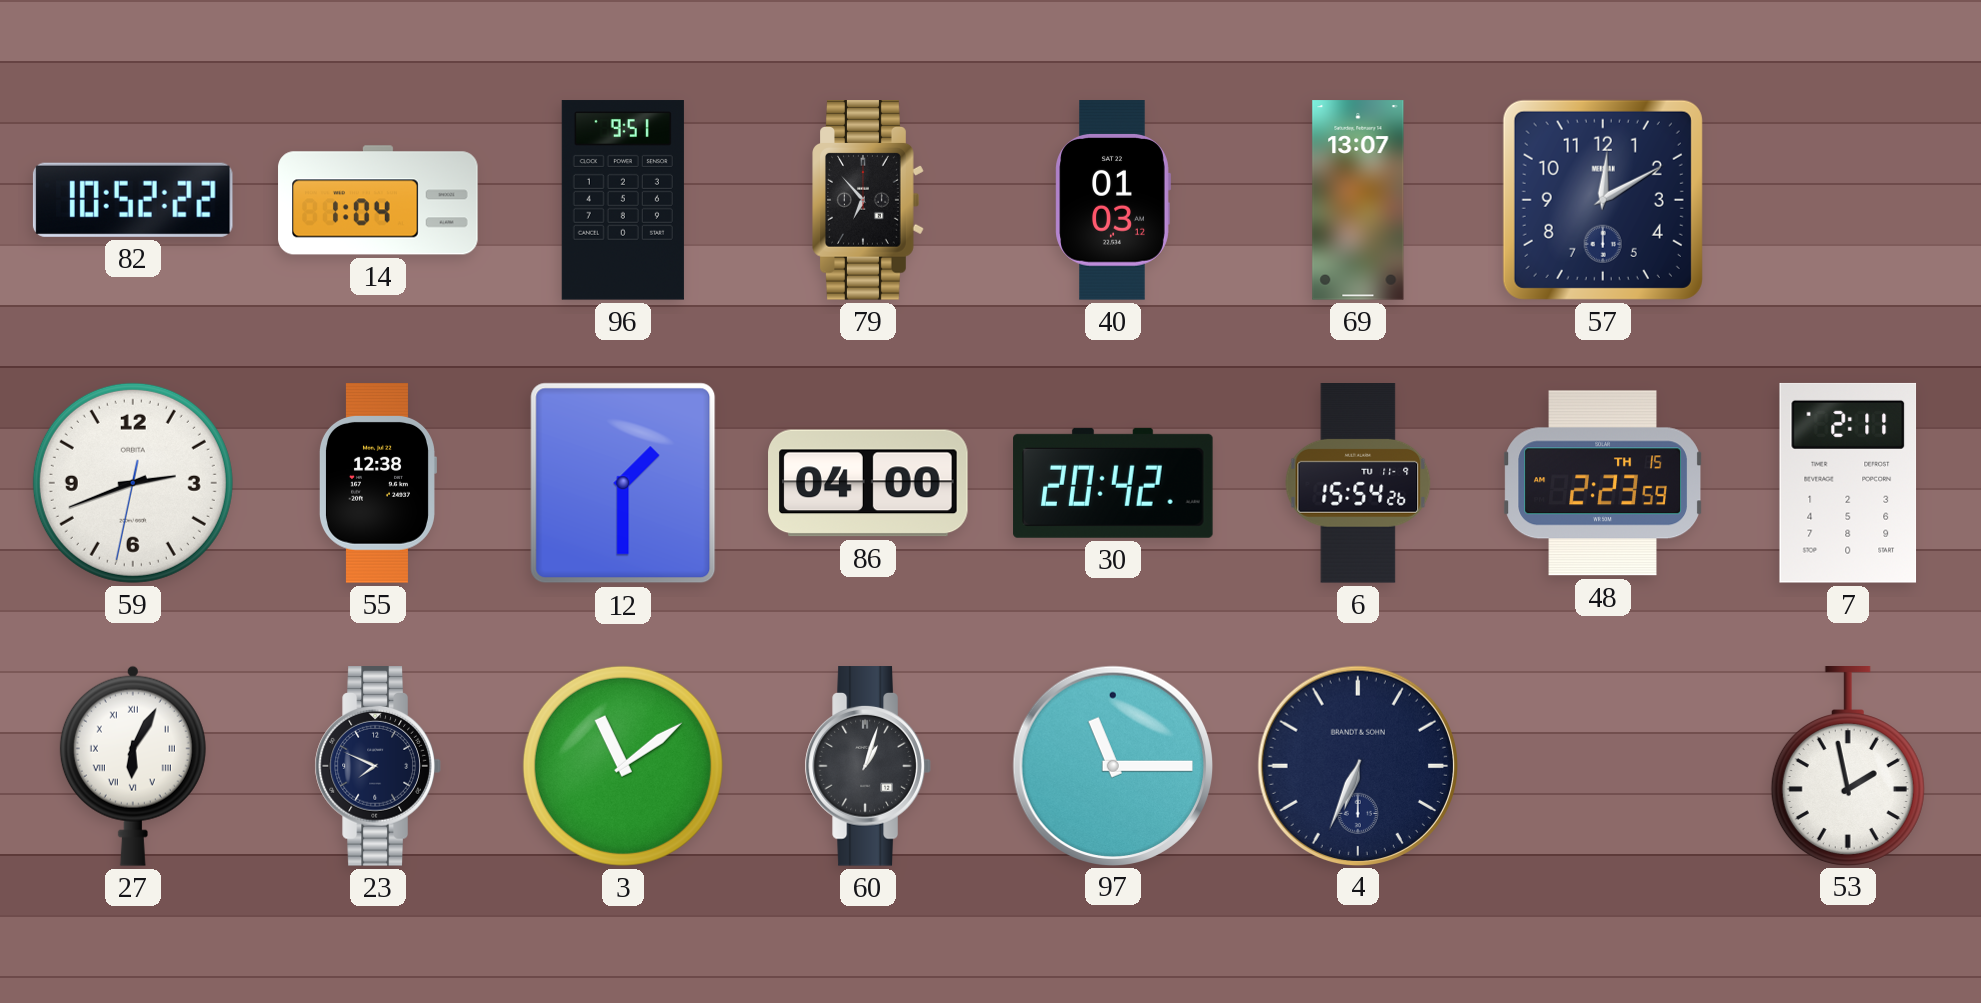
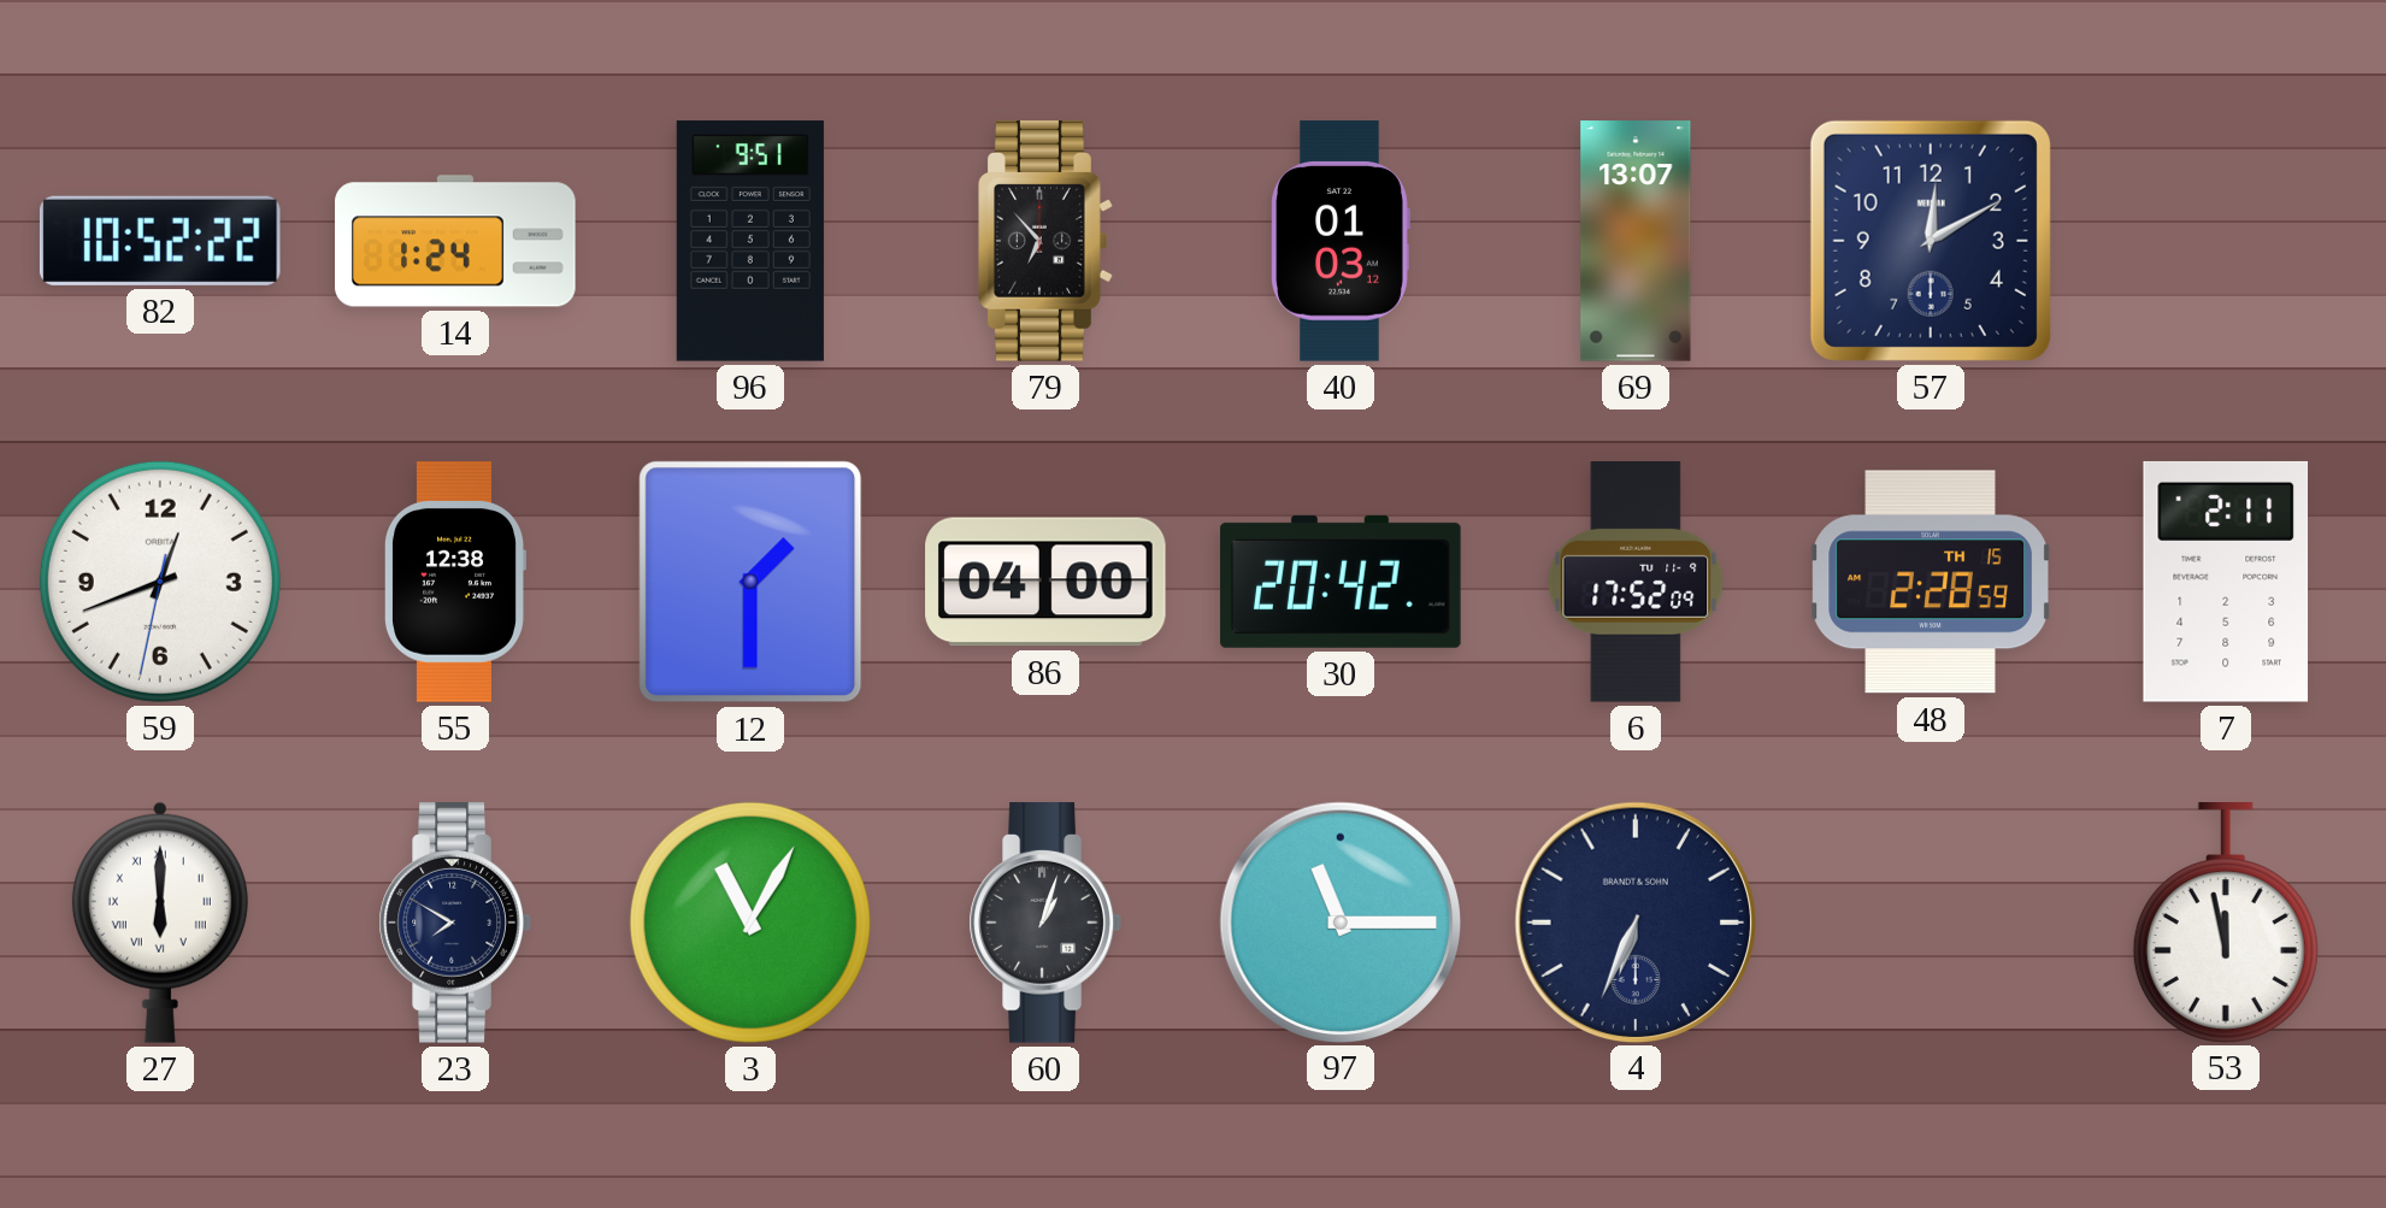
14: 1:04 -> 1:24
59: 2:41 -> 12:41
6: 15:54 -> 17:52
48: 2:23 -> 2:28
27: 6:05 -> 6:00
23: 7:49 -> 7:50
3: 11:09 -> 11:05
53: 1:58 -> 11:58
